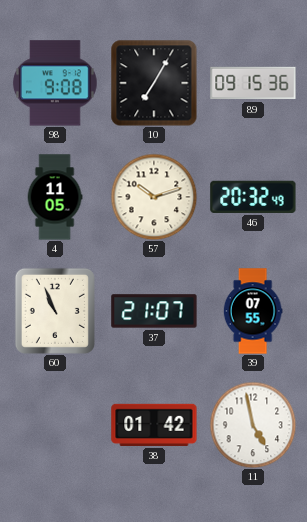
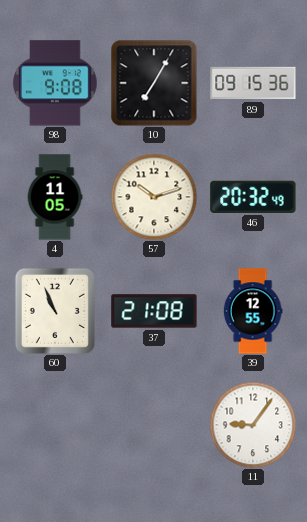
37: 21:07 -> 21:08
39: 07:55 -> 12:55
38: 01:42 -> none
11: 4:58 -> 9:06
